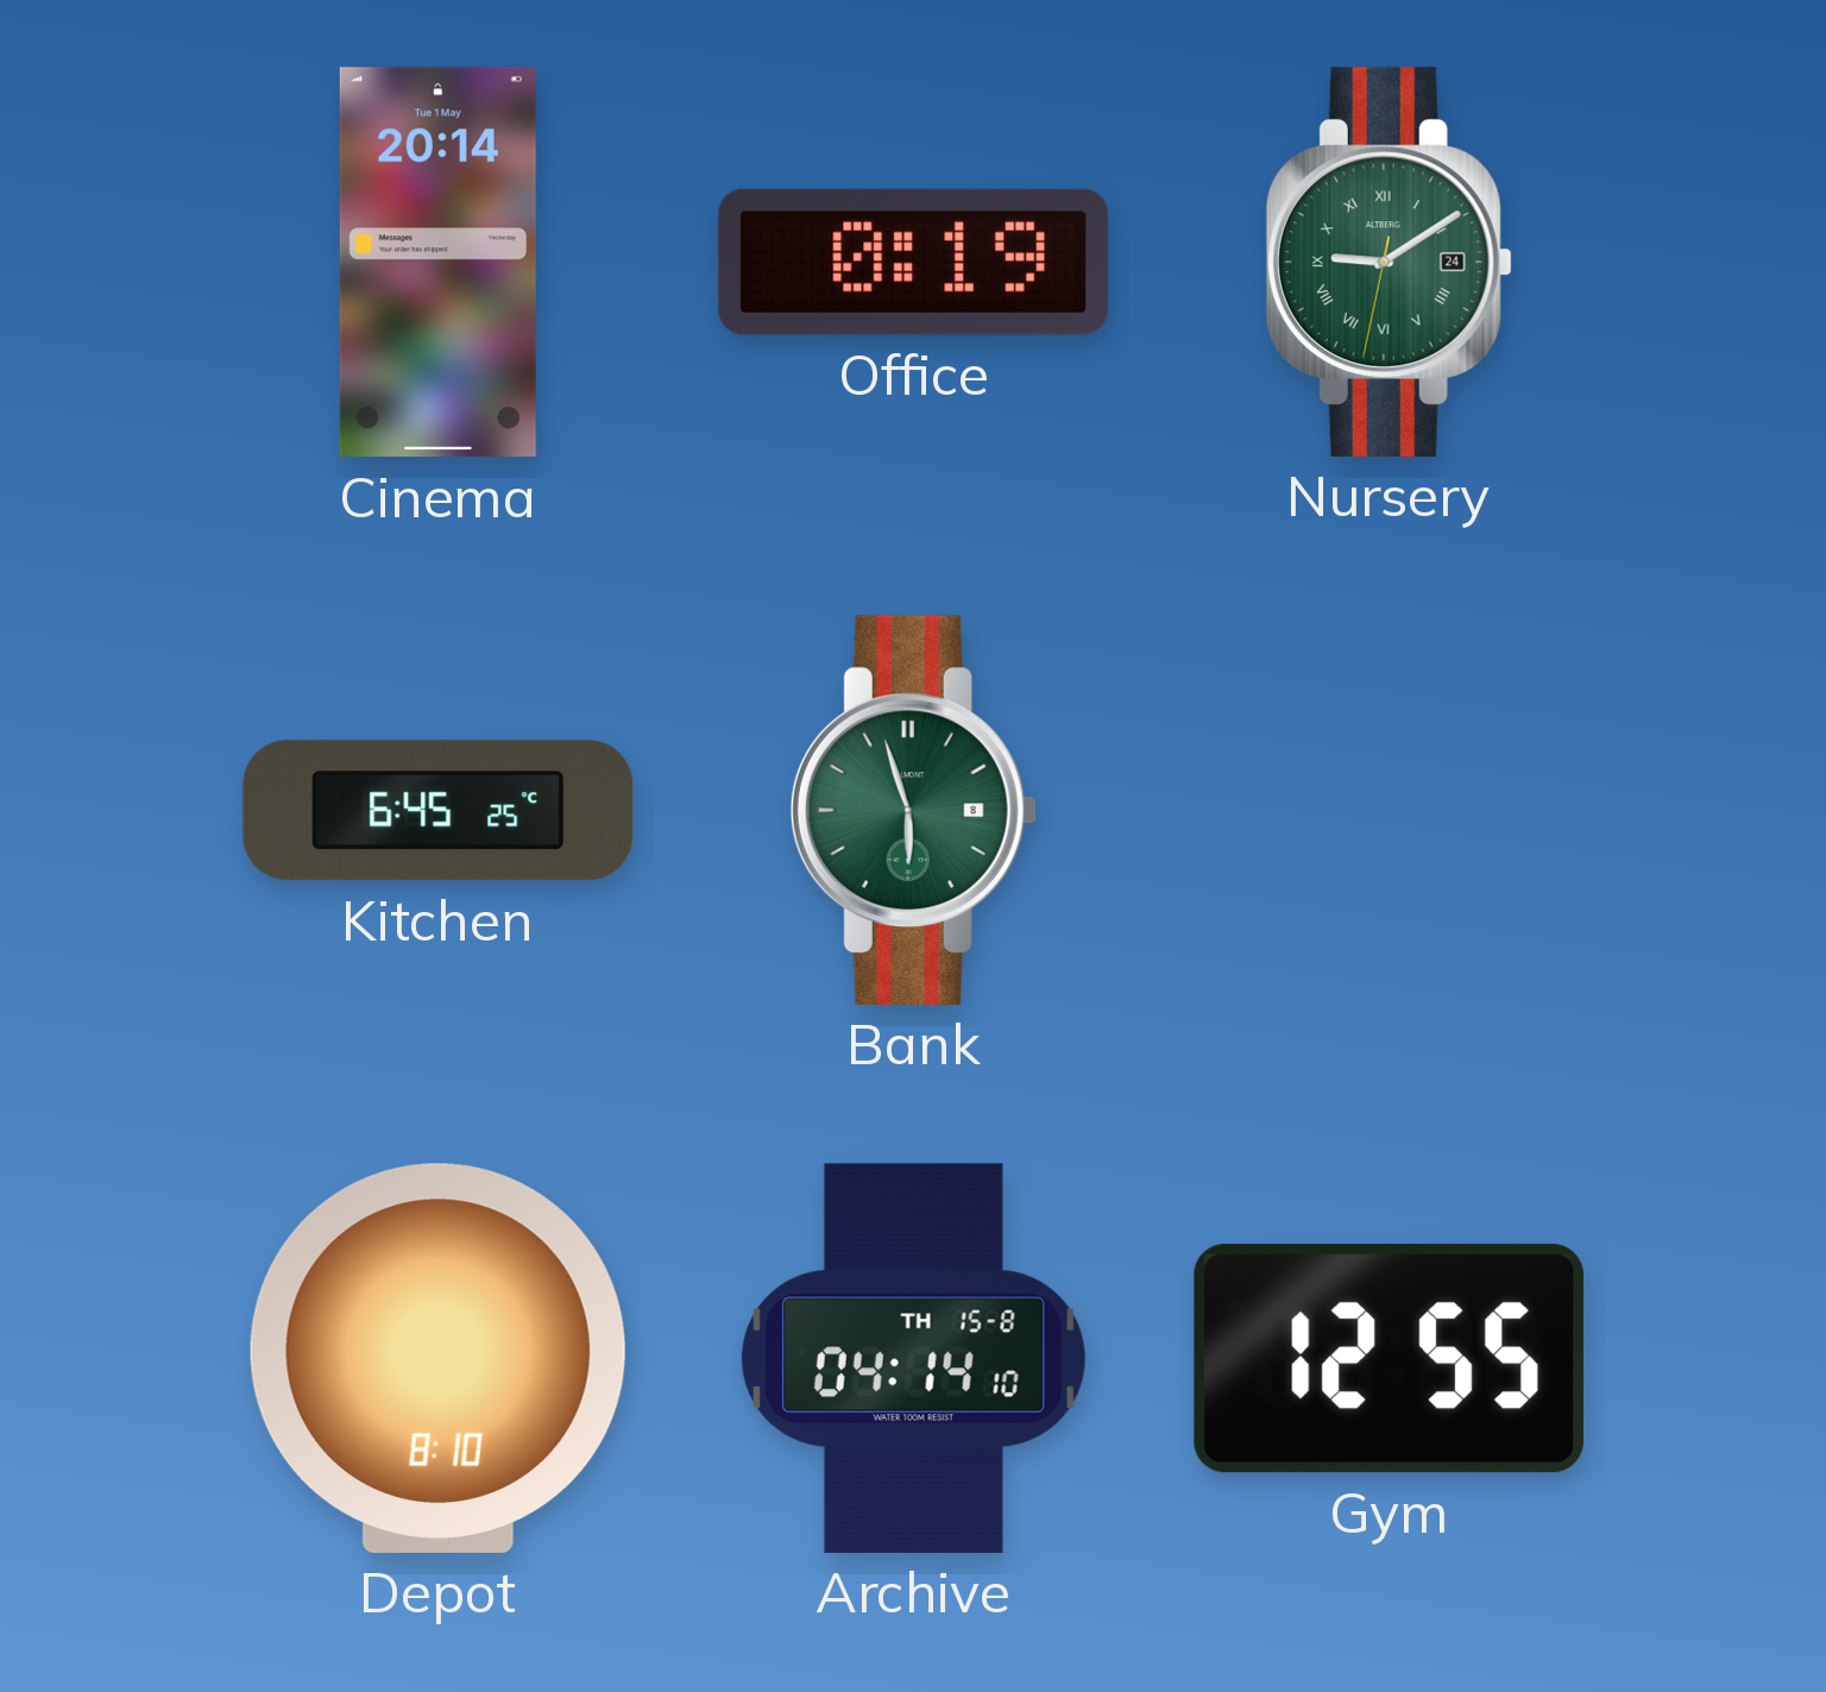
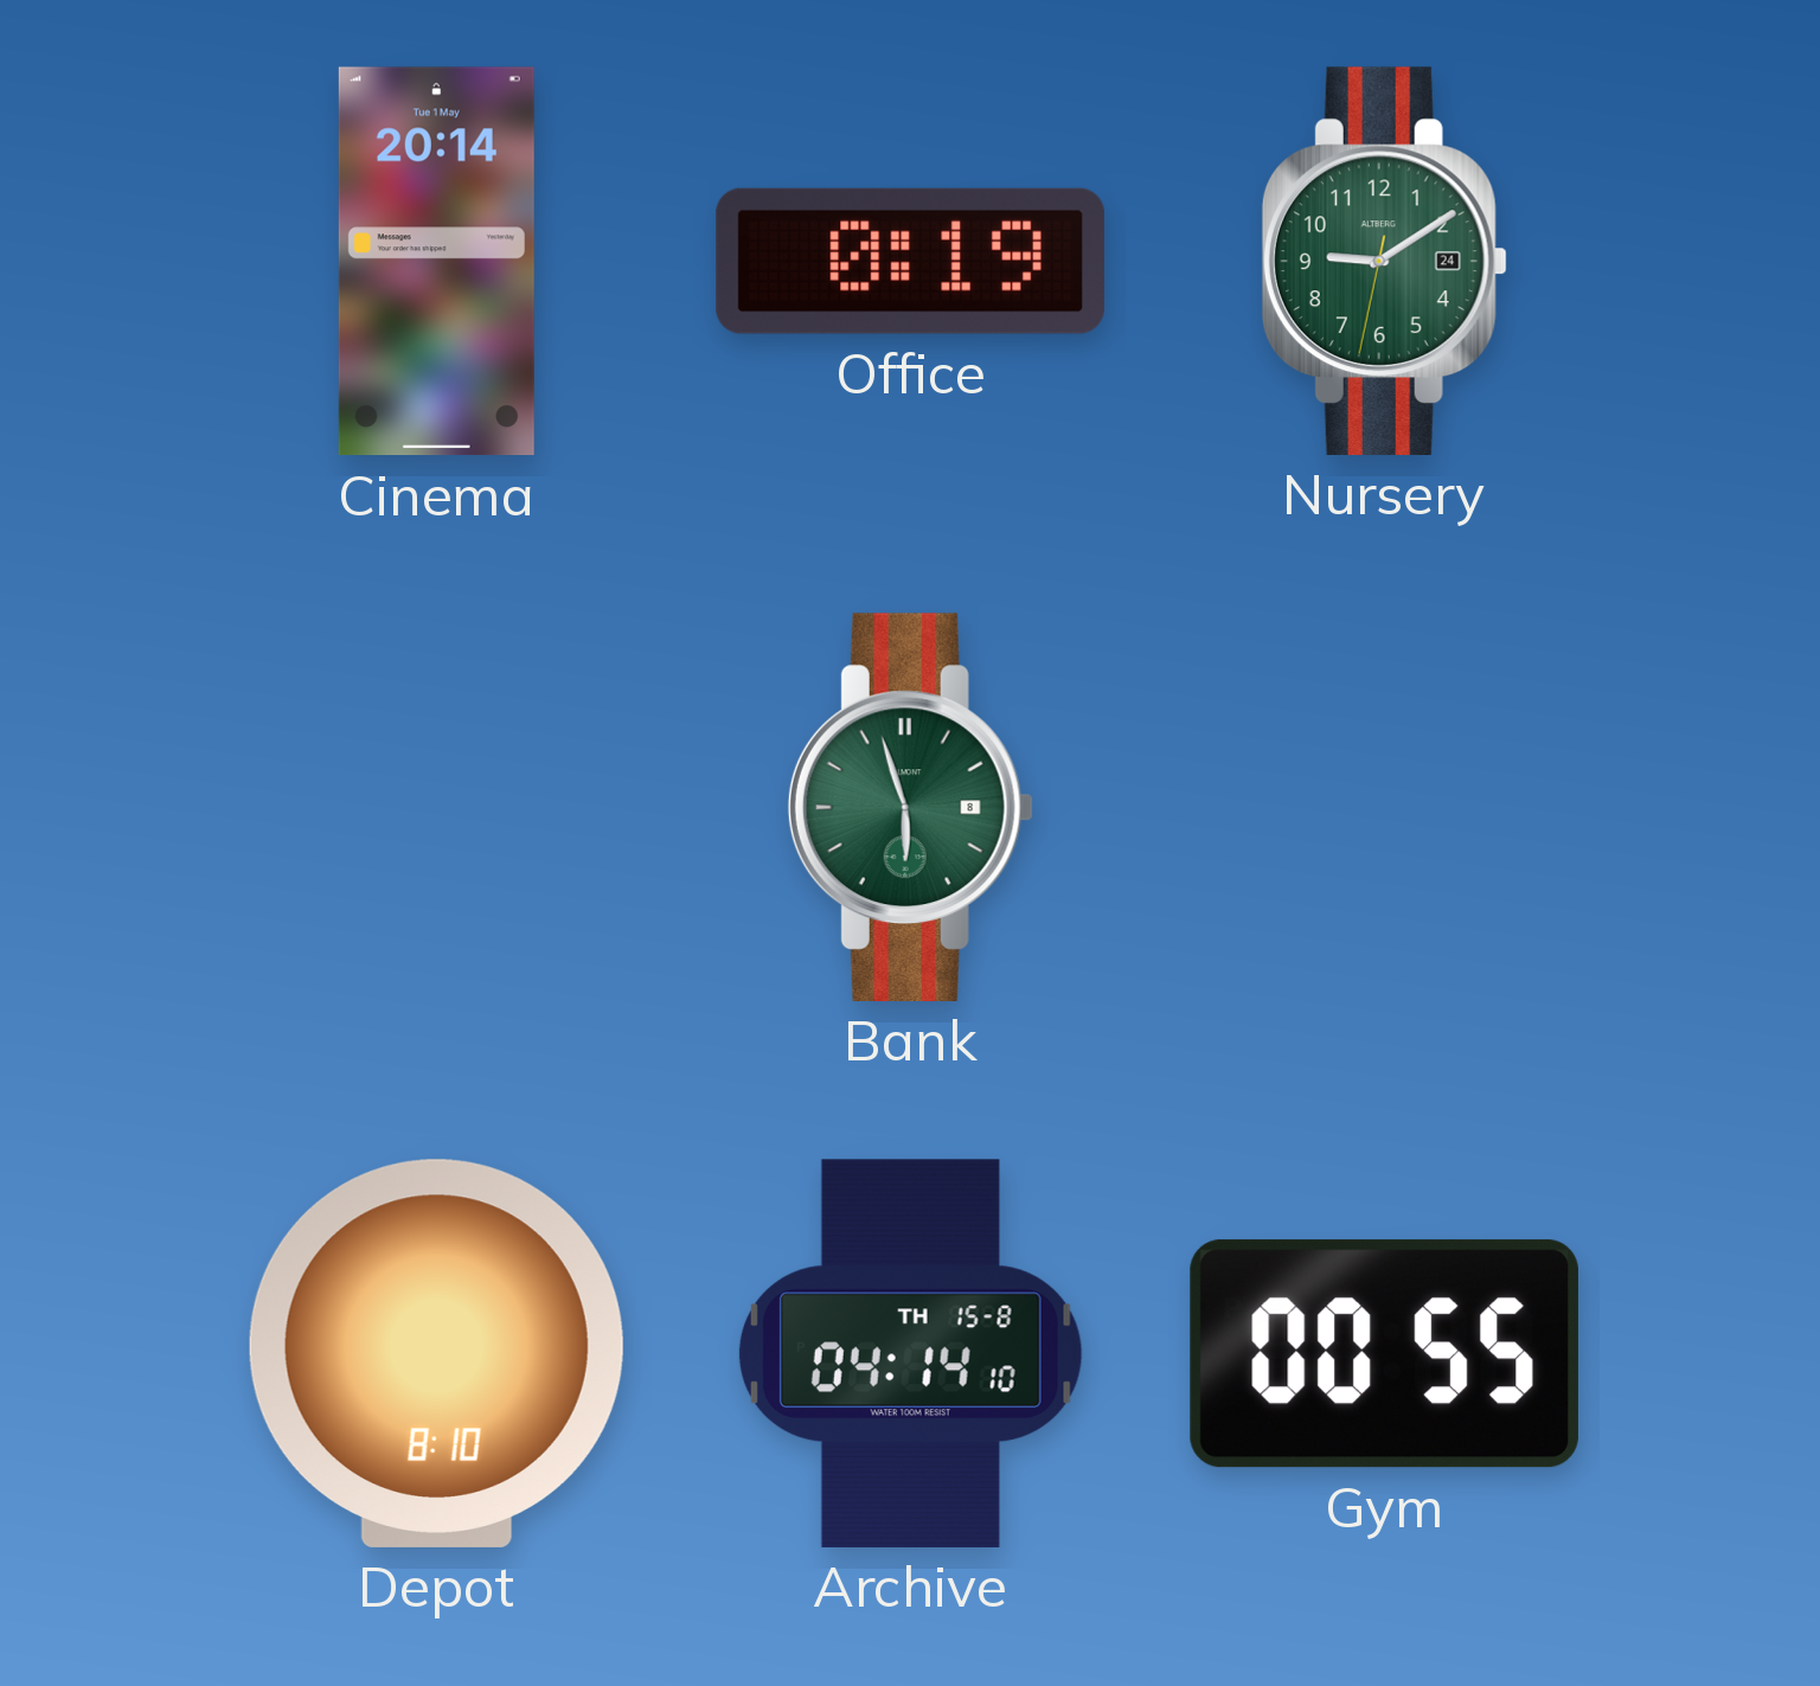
Nursery numerals: Roman -> Arabic
Kitchen: 6:45 -> none
Gym: 12:55 -> 00:55
